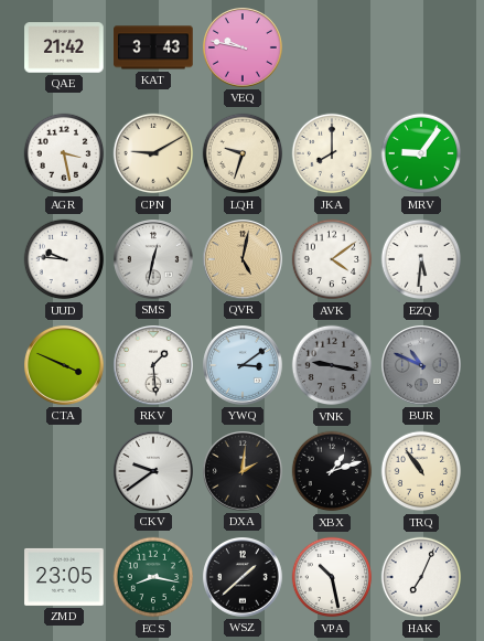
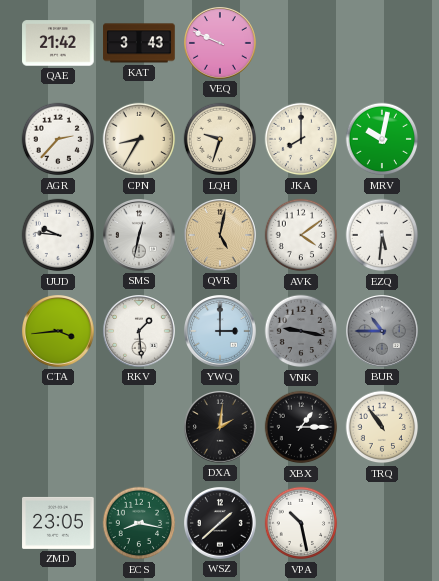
VEQ: 9:47 -> 9:49
AGR: 3:28 -> 2:37
CPN: 9:10 -> 8:35
MRV: 9:06 -> 10:02
CTA: 3:49 -> 3:44
YWQ: 3:09 -> 3:00
BUR: 10:49 -> 10:45
CKV: 9:39 -> none
XBX: 1:12 -> 1:15
HAK: 7:04 -> none
